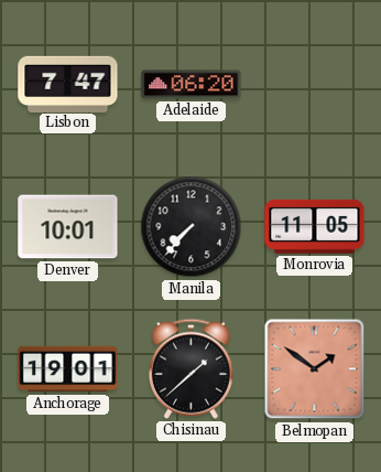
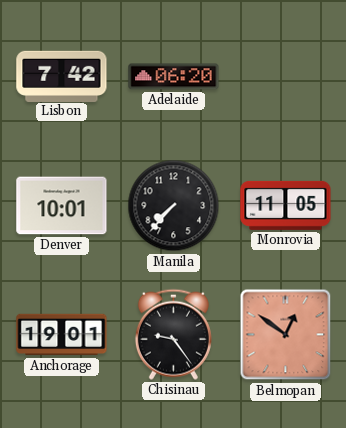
Lisbon: 7:47 -> 7:42
Chisinau: 1:38 -> 9:24
Belmopan: 1:51 -> 12:51
